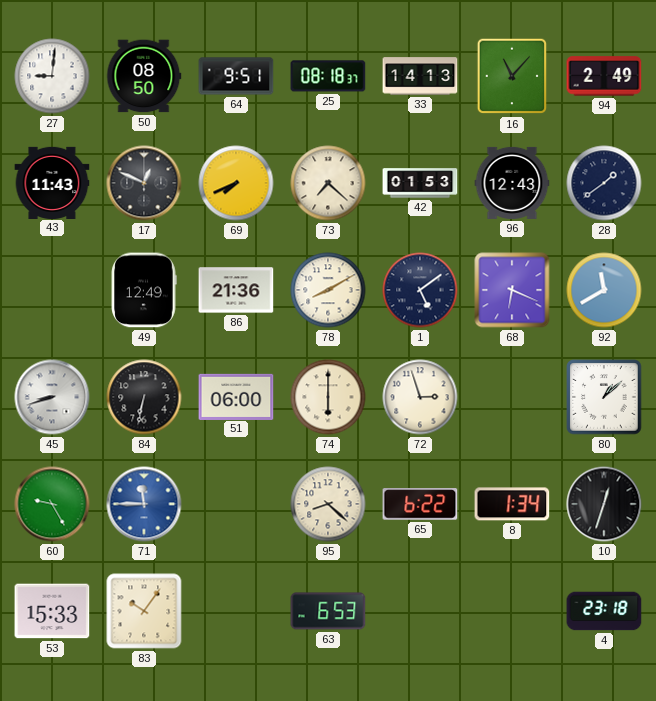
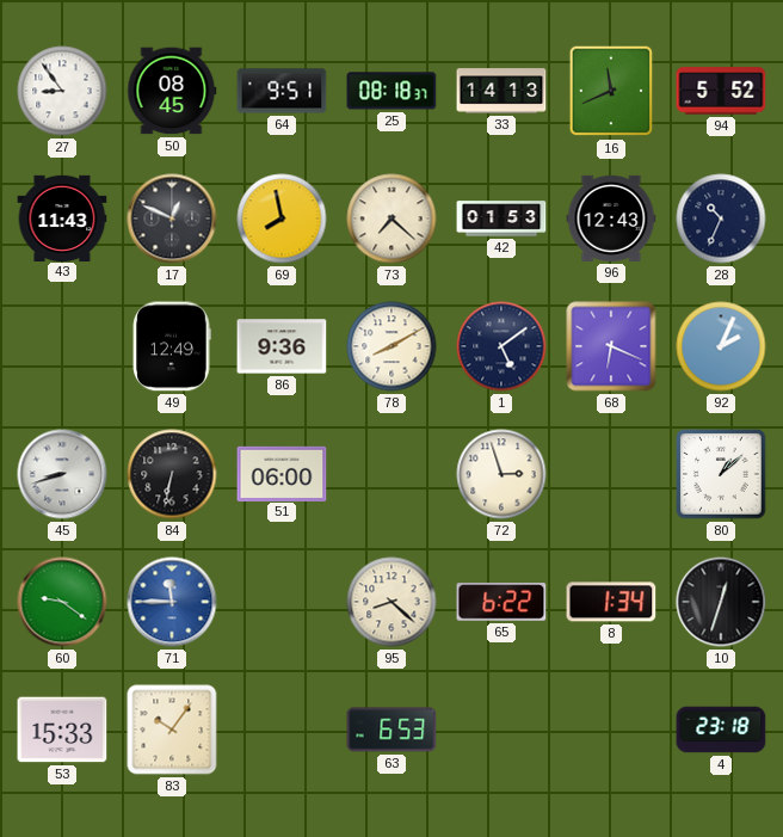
27: 9:01 -> 8:54
50: 08:50 -> 08:45
16: 11:07 -> 11:41
94: 2:49 -> 5:52
69: 7:41 -> 7:58
28: 1:39 -> 10:34
86: 21:36 -> 9:36
92: 11:40 -> 2:04
74: 6:00 -> none
60: 9:25 -> 9:21
